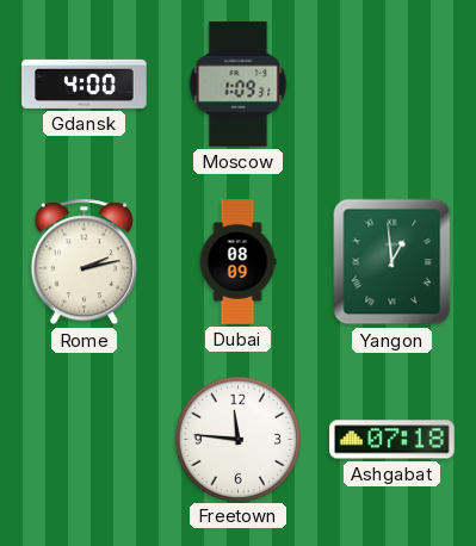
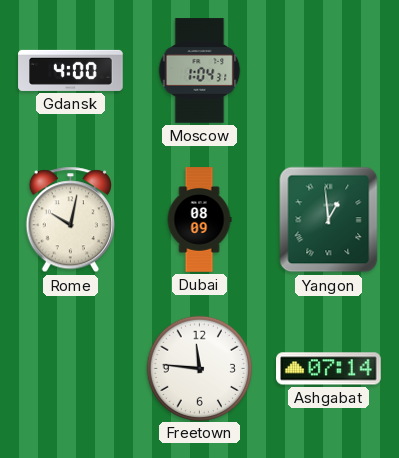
Moscow: 1:09 -> 1:04
Rome: 2:13 -> 10:02
Ashgabat: 07:18 -> 07:14
